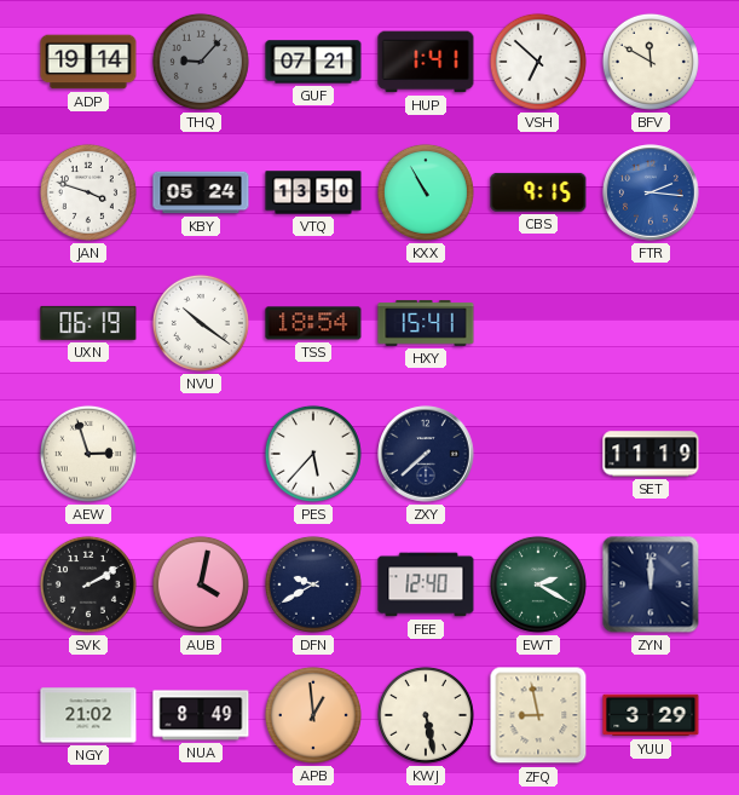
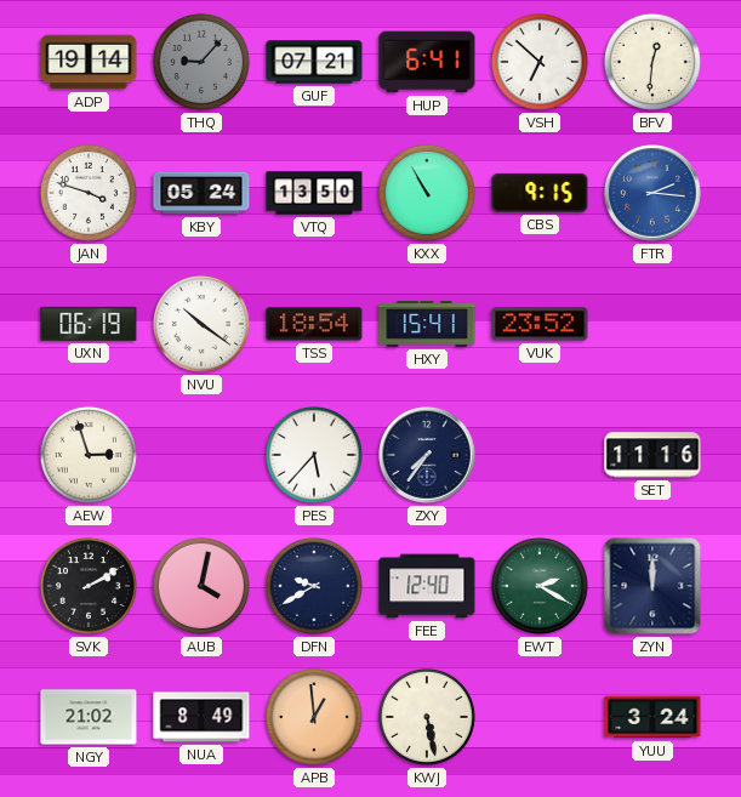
HUP: 1:41 -> 6:41
BFV: 11:50 -> 12:31
VUK: none -> 23:52
ZXY: 7:38 -> 7:36
SET: 11:19 -> 11:16
ZFQ: 8:58 -> none
YUU: 3:29 -> 3:24
